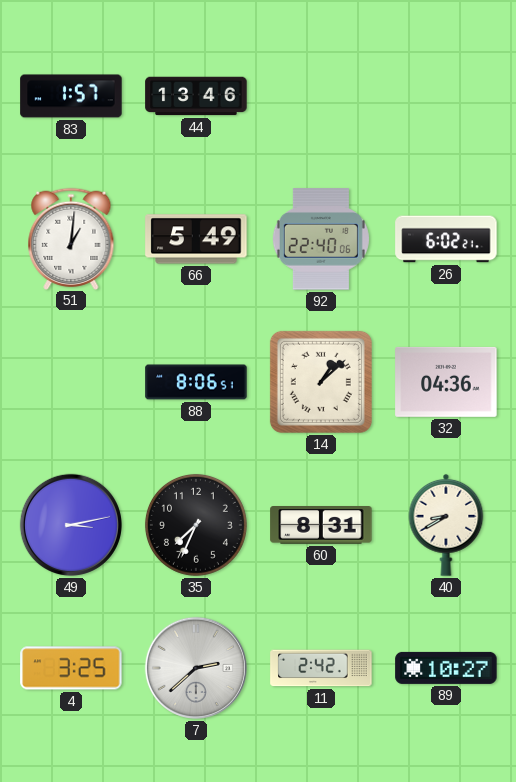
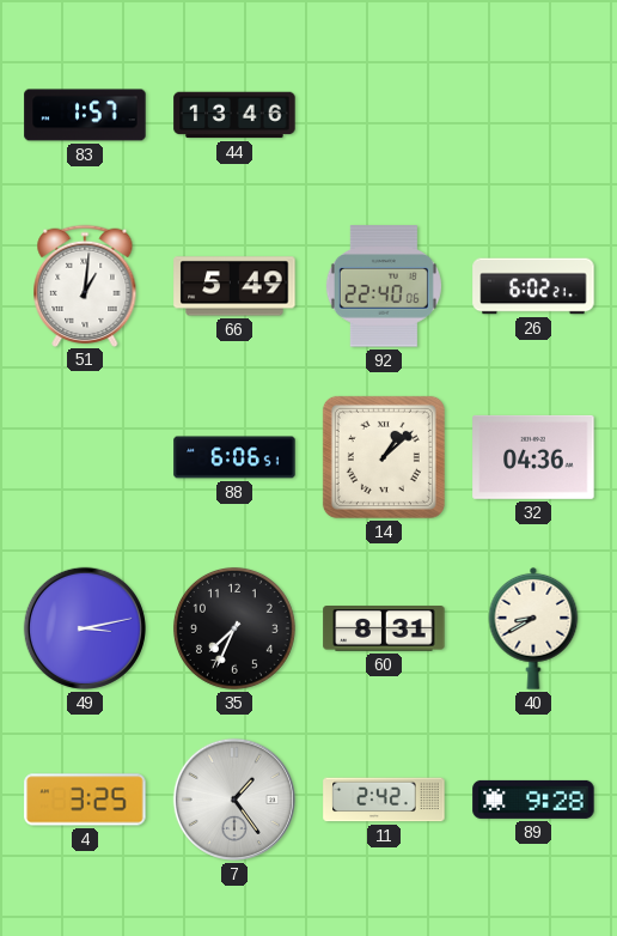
88: 8:06 -> 6:06
7: 2:38 -> 1:24
89: 10:27 -> 9:28
